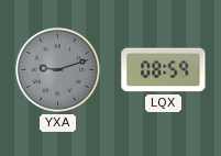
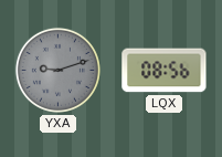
LQX: 08:59 -> 08:56
